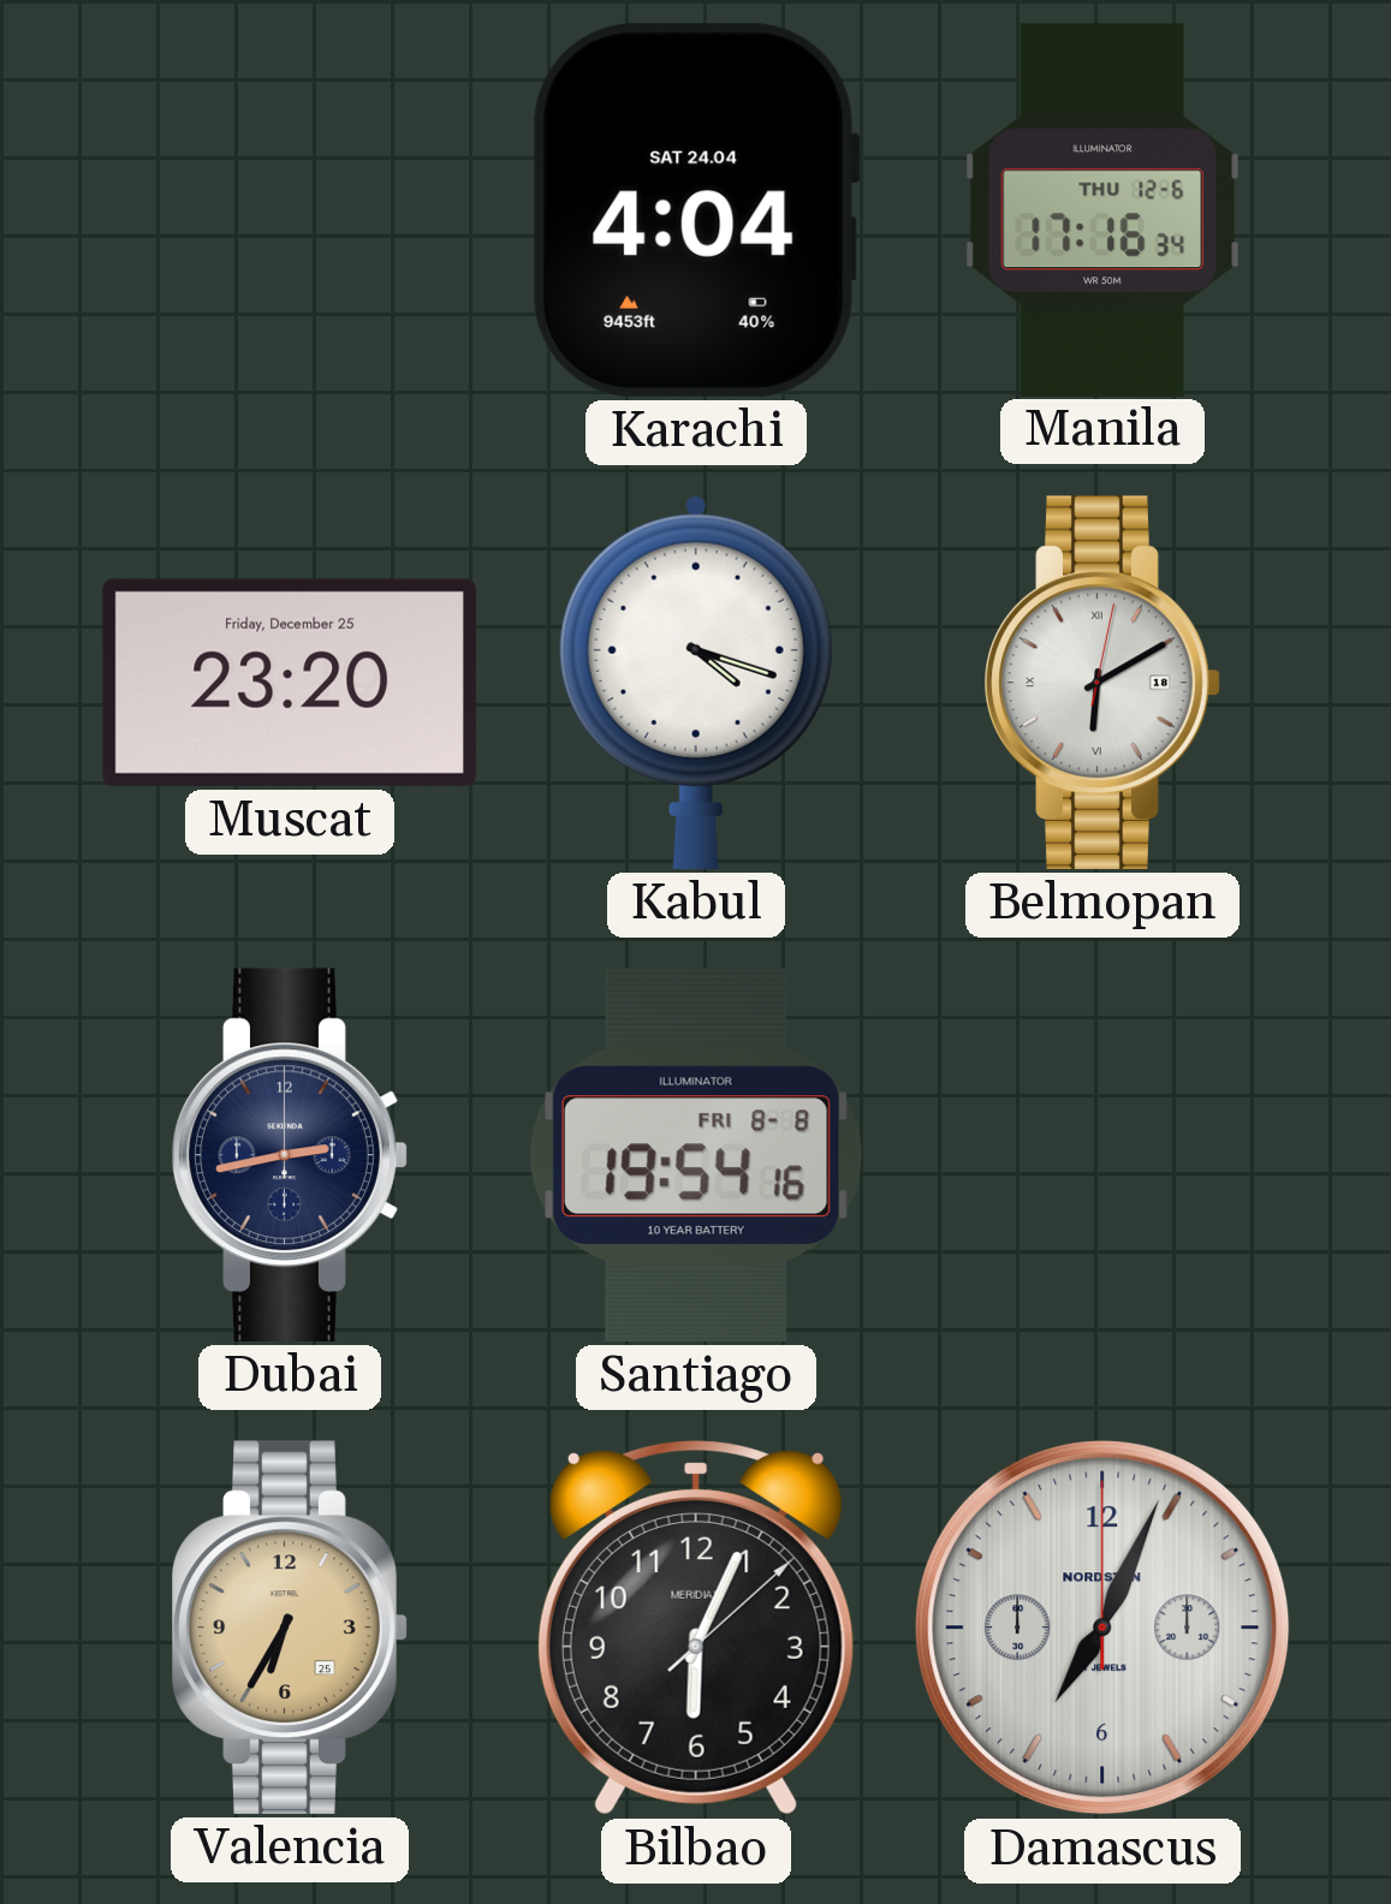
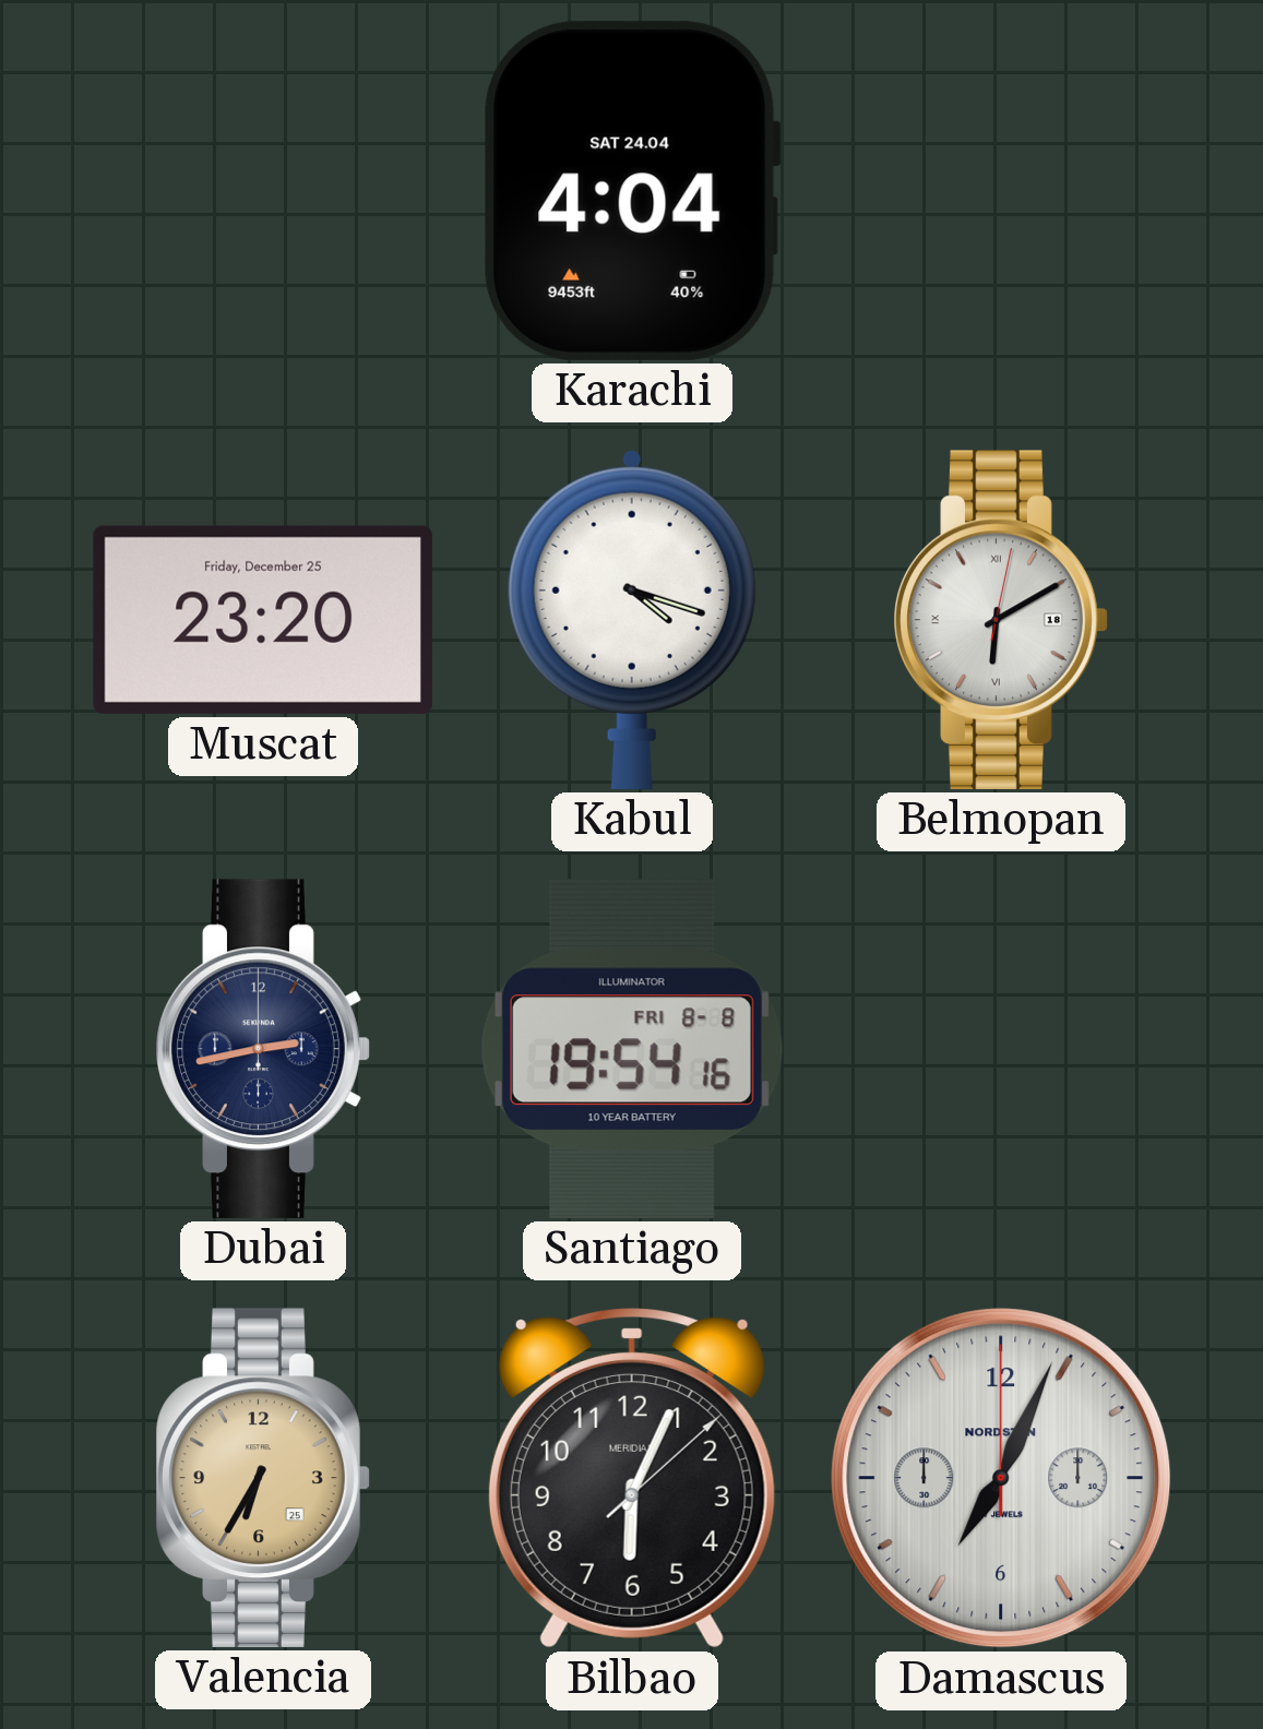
Manila: 17:16 -> none
